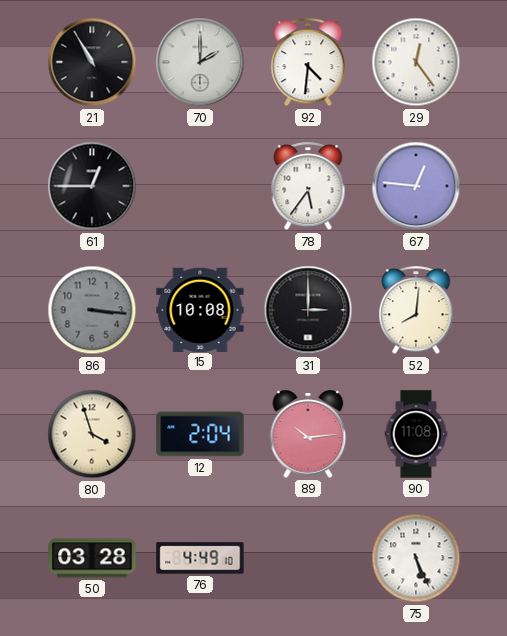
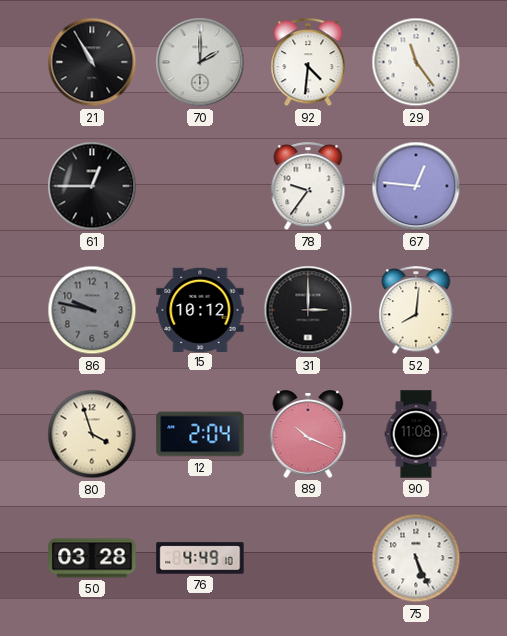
29: 12:24 -> 11:24
78: 5:36 -> 9:36
86: 3:16 -> 9:47
15: 10:08 -> 10:12
89: 10:14 -> 10:19
